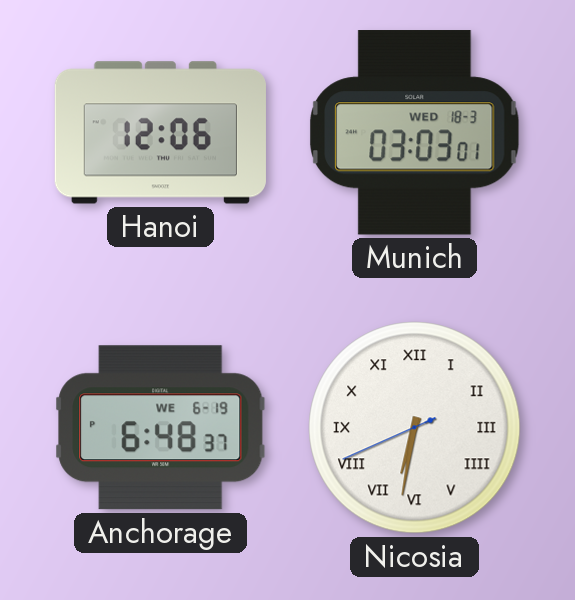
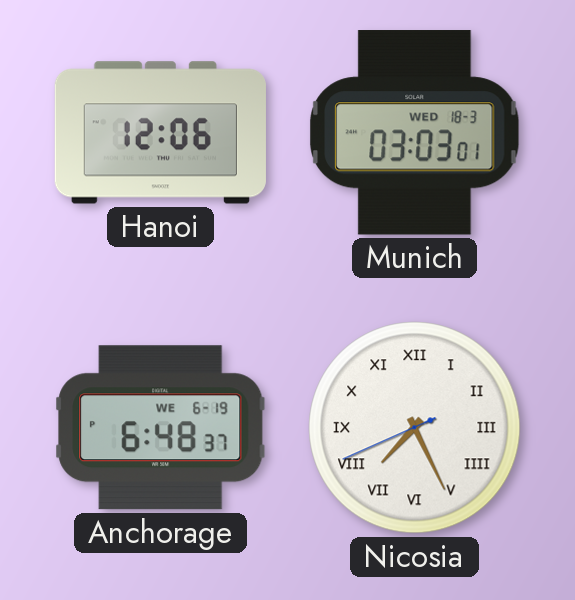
Nicosia: 6:31 -> 7:25
